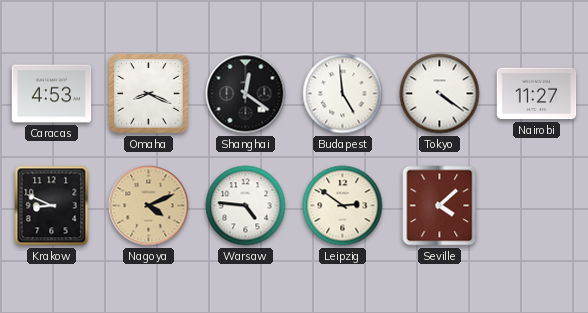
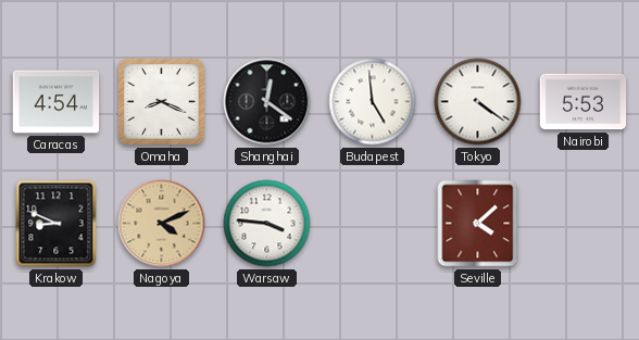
Caracas: 4:53 -> 4:54
Nairobi: 11:27 -> 5:53
Warsaw: 4:46 -> 3:46
Leipzig: 2:51 -> none
